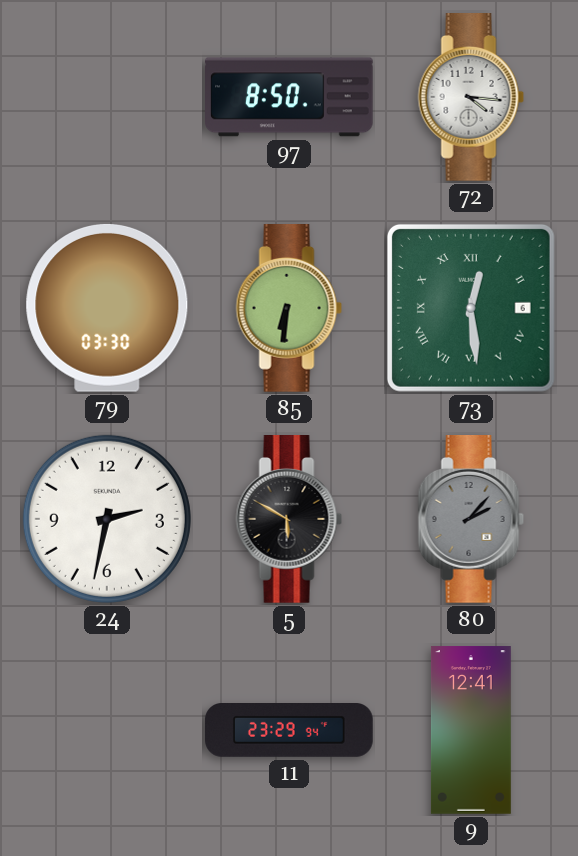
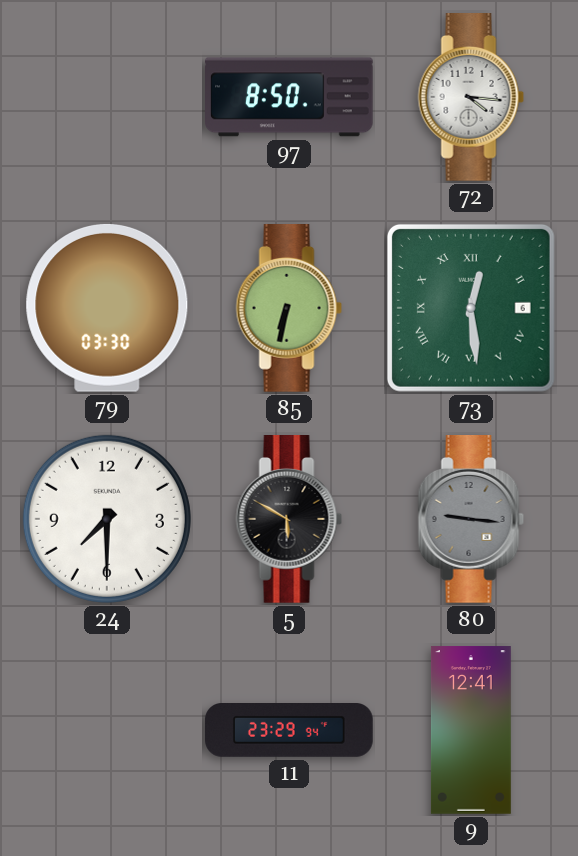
85: 6:31 -> 6:32
24: 2:32 -> 7:30
80: 2:07 -> 9:16
